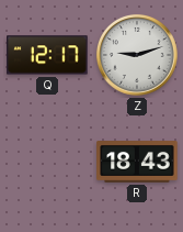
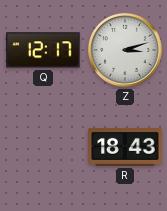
Z: 9:12 -> 3:12
